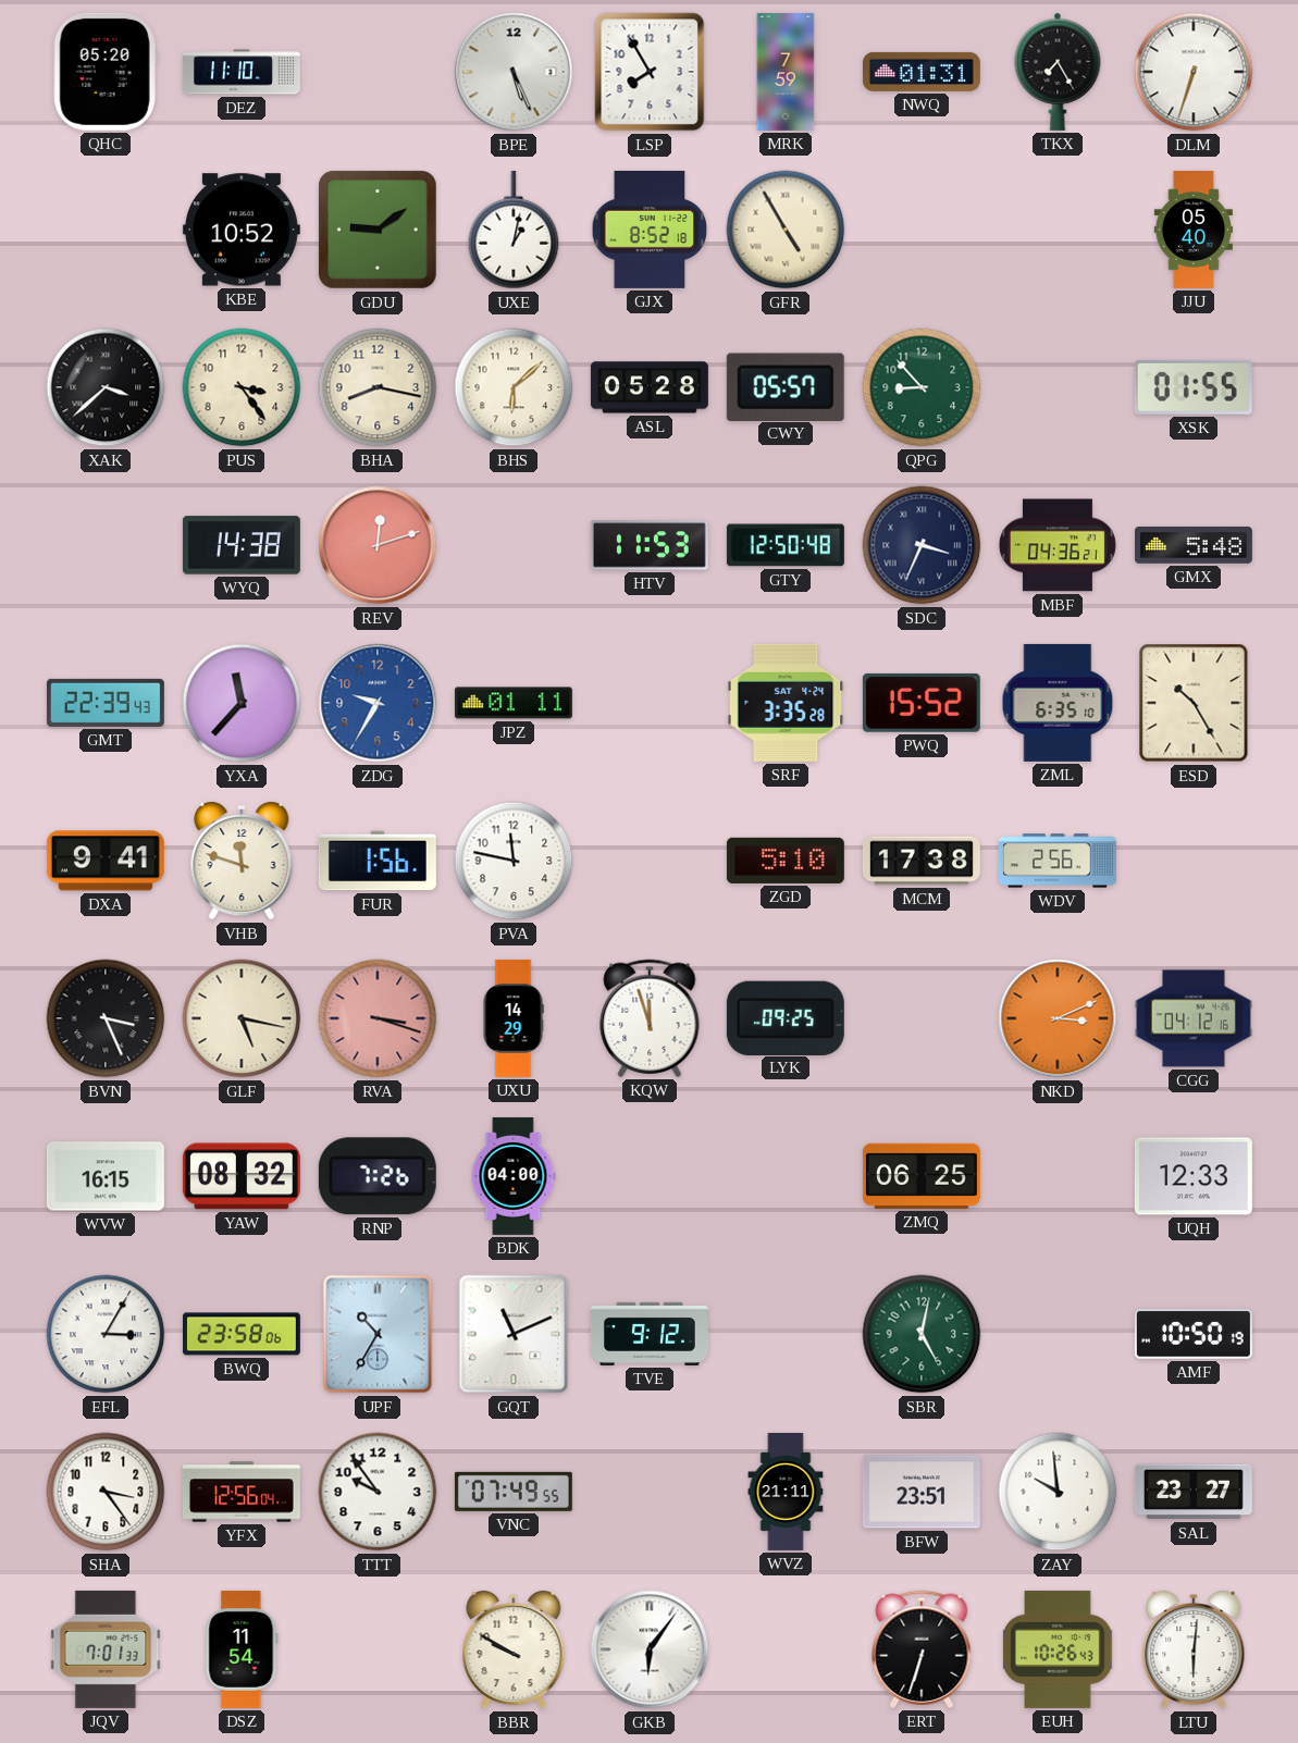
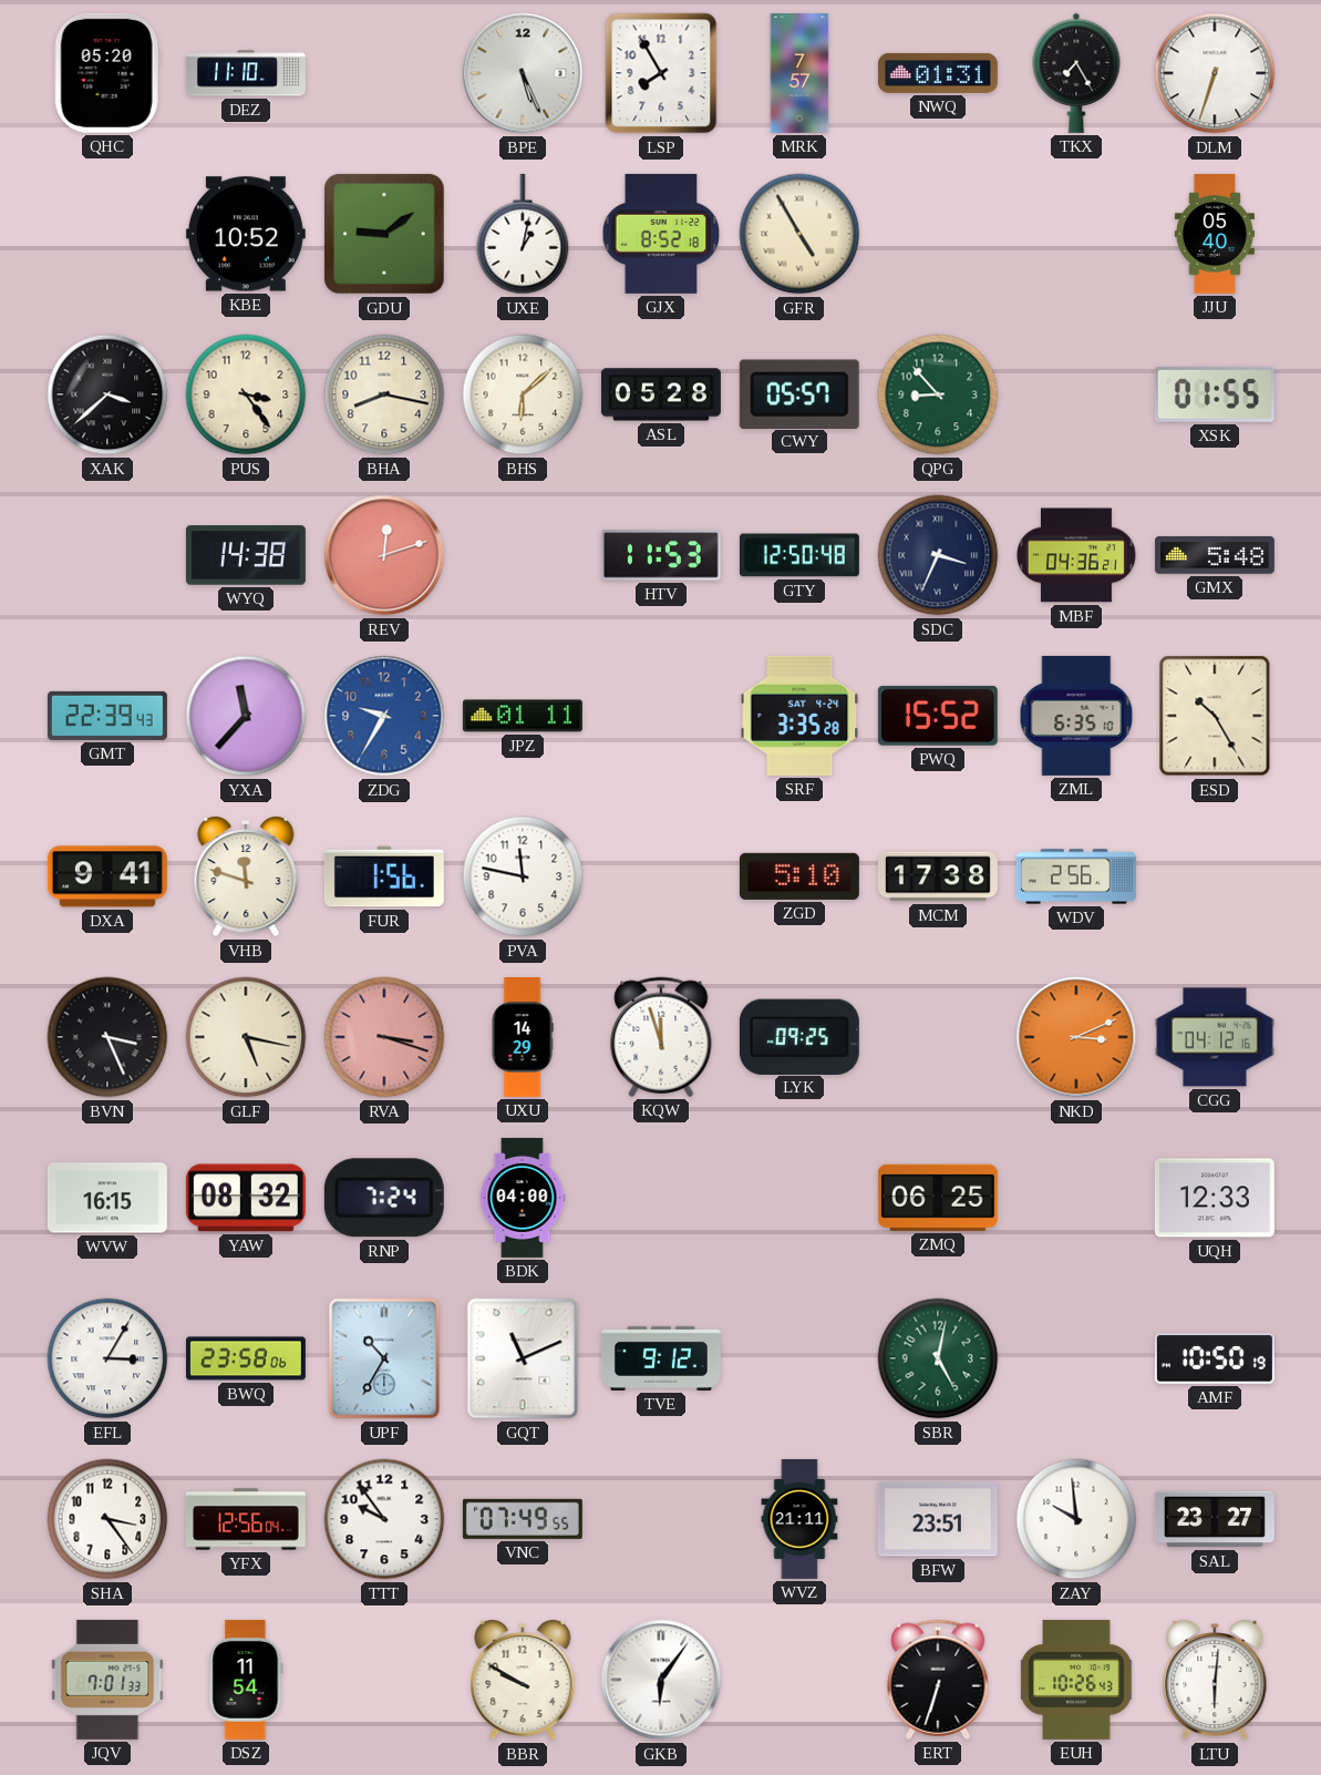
MRK: 7:59 -> 7:57
RNP: 7:26 -> 7:24
